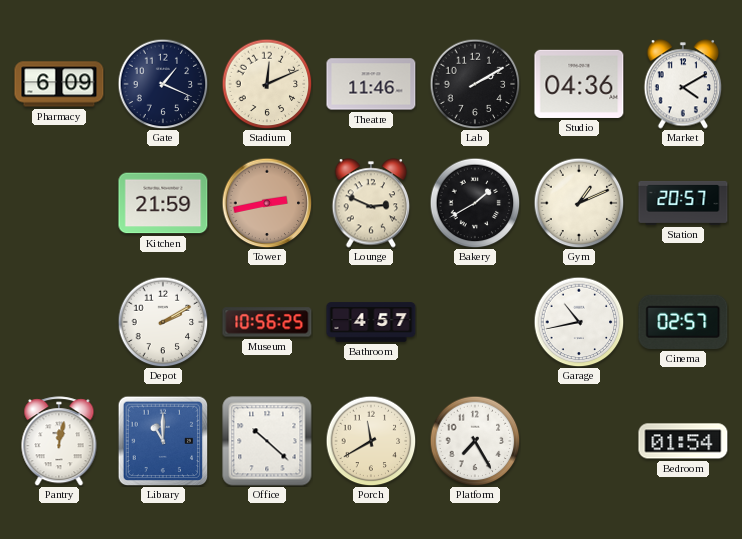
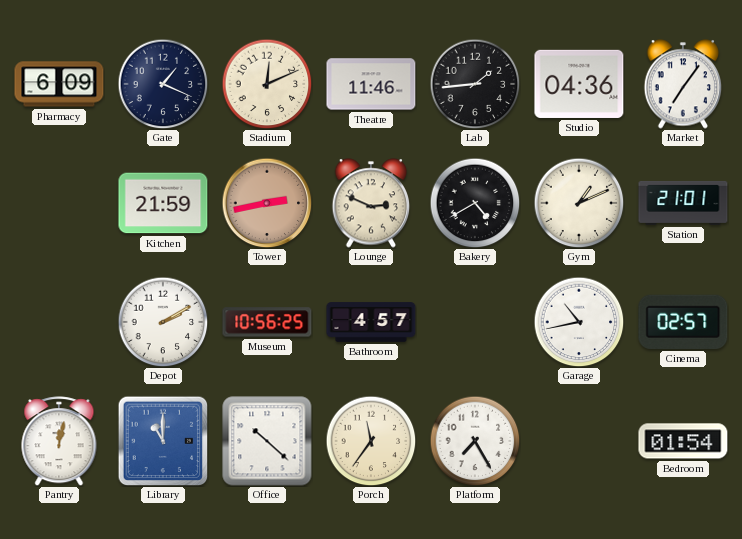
Lab: 2:10 -> 1:44
Market: 4:10 -> 7:06
Bakery: 1:40 -> 4:40
Station: 20:57 -> 21:01
Porch: 11:40 -> 11:36
